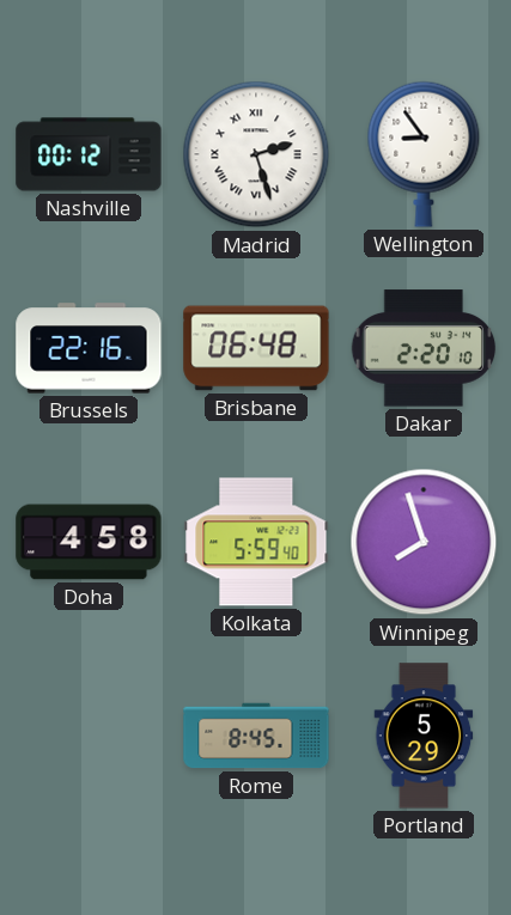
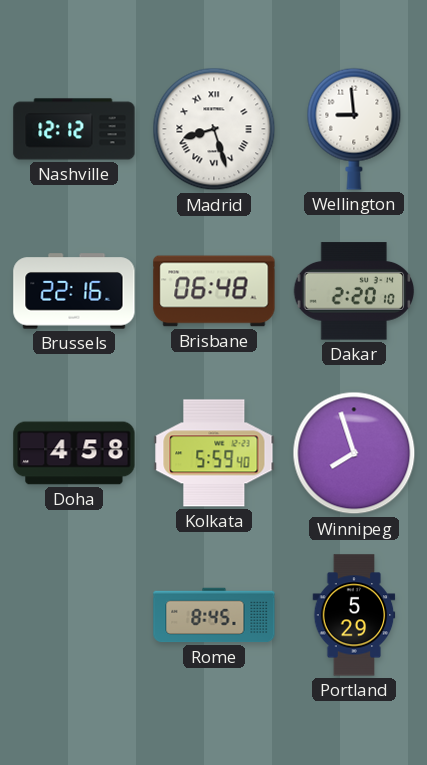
Nashville: 00:12 -> 12:12
Madrid: 2:27 -> 8:27
Wellington: 8:54 -> 8:59
